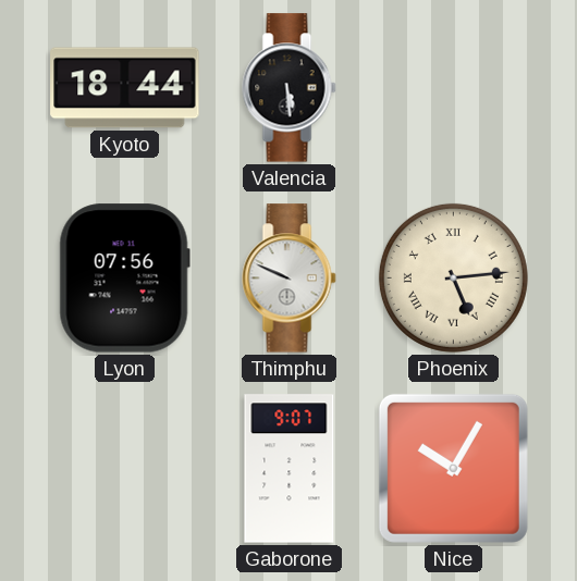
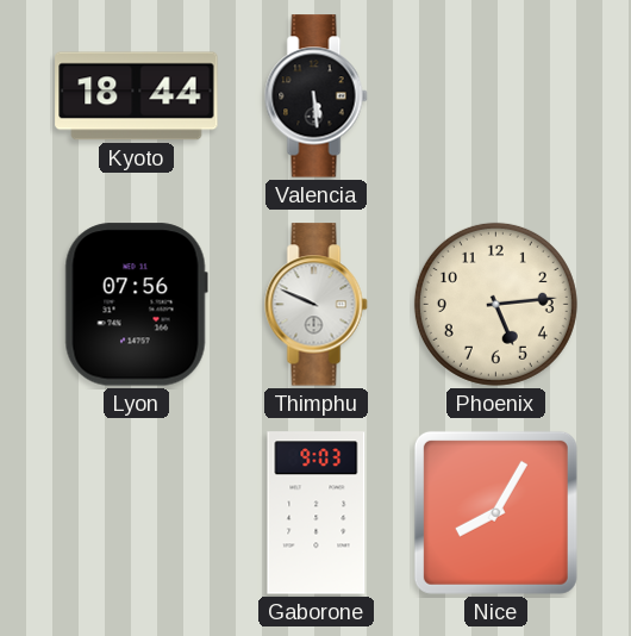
Phoenix numerals: Roman -> Arabic
Gaborone: 9:07 -> 9:03
Nice: 10:05 -> 8:05
